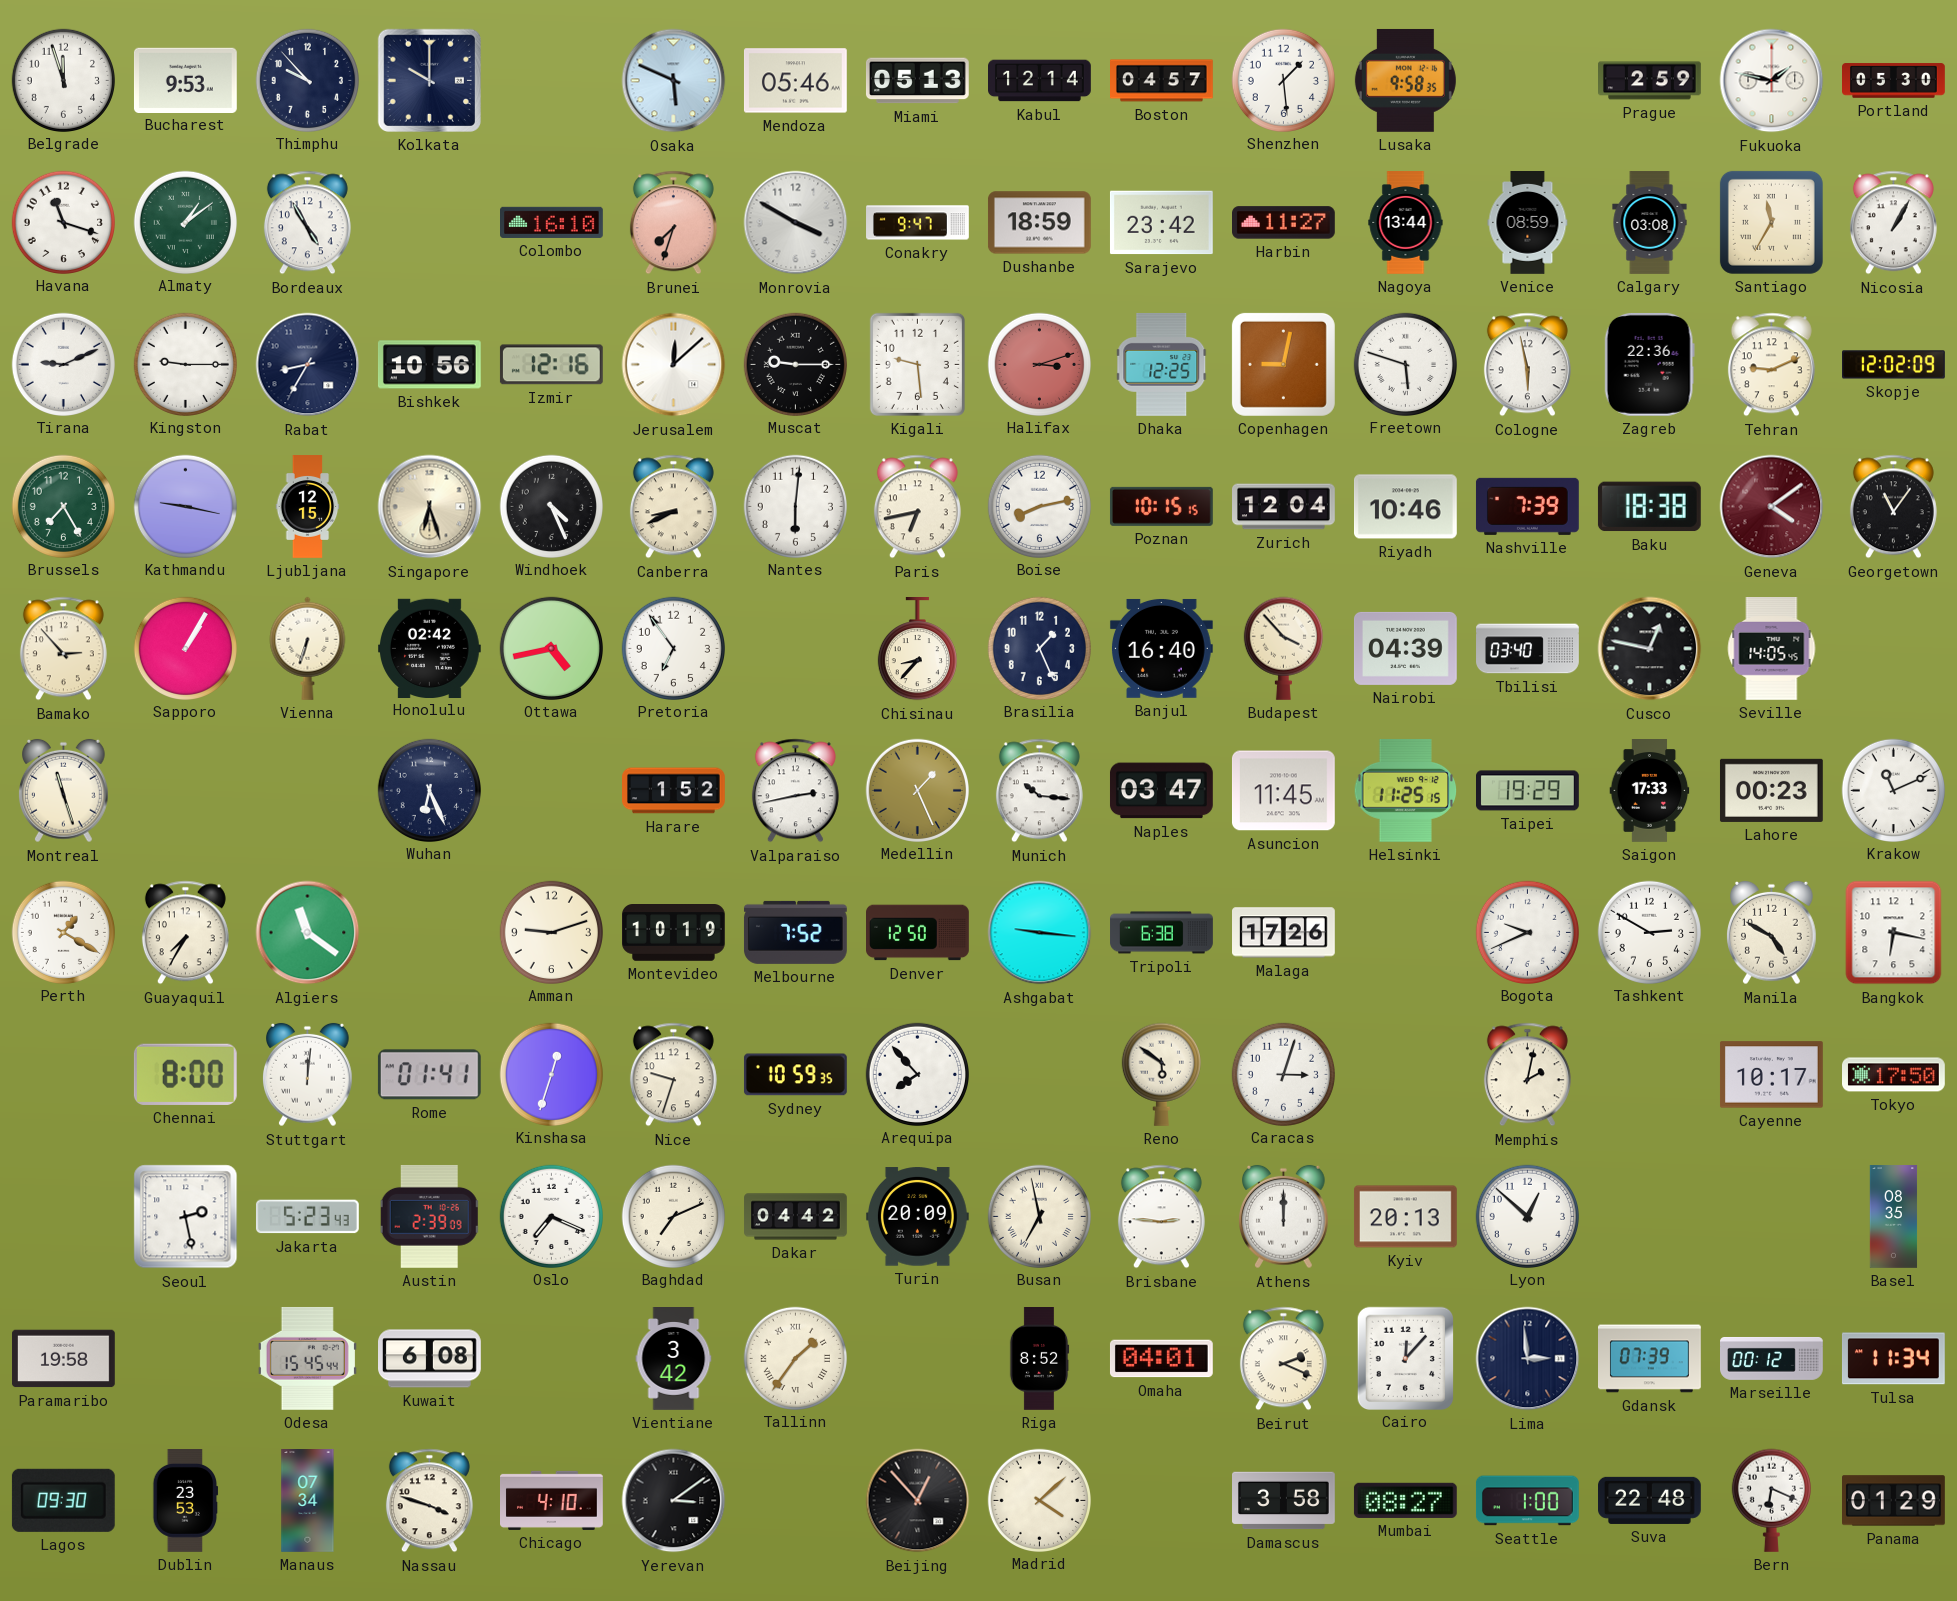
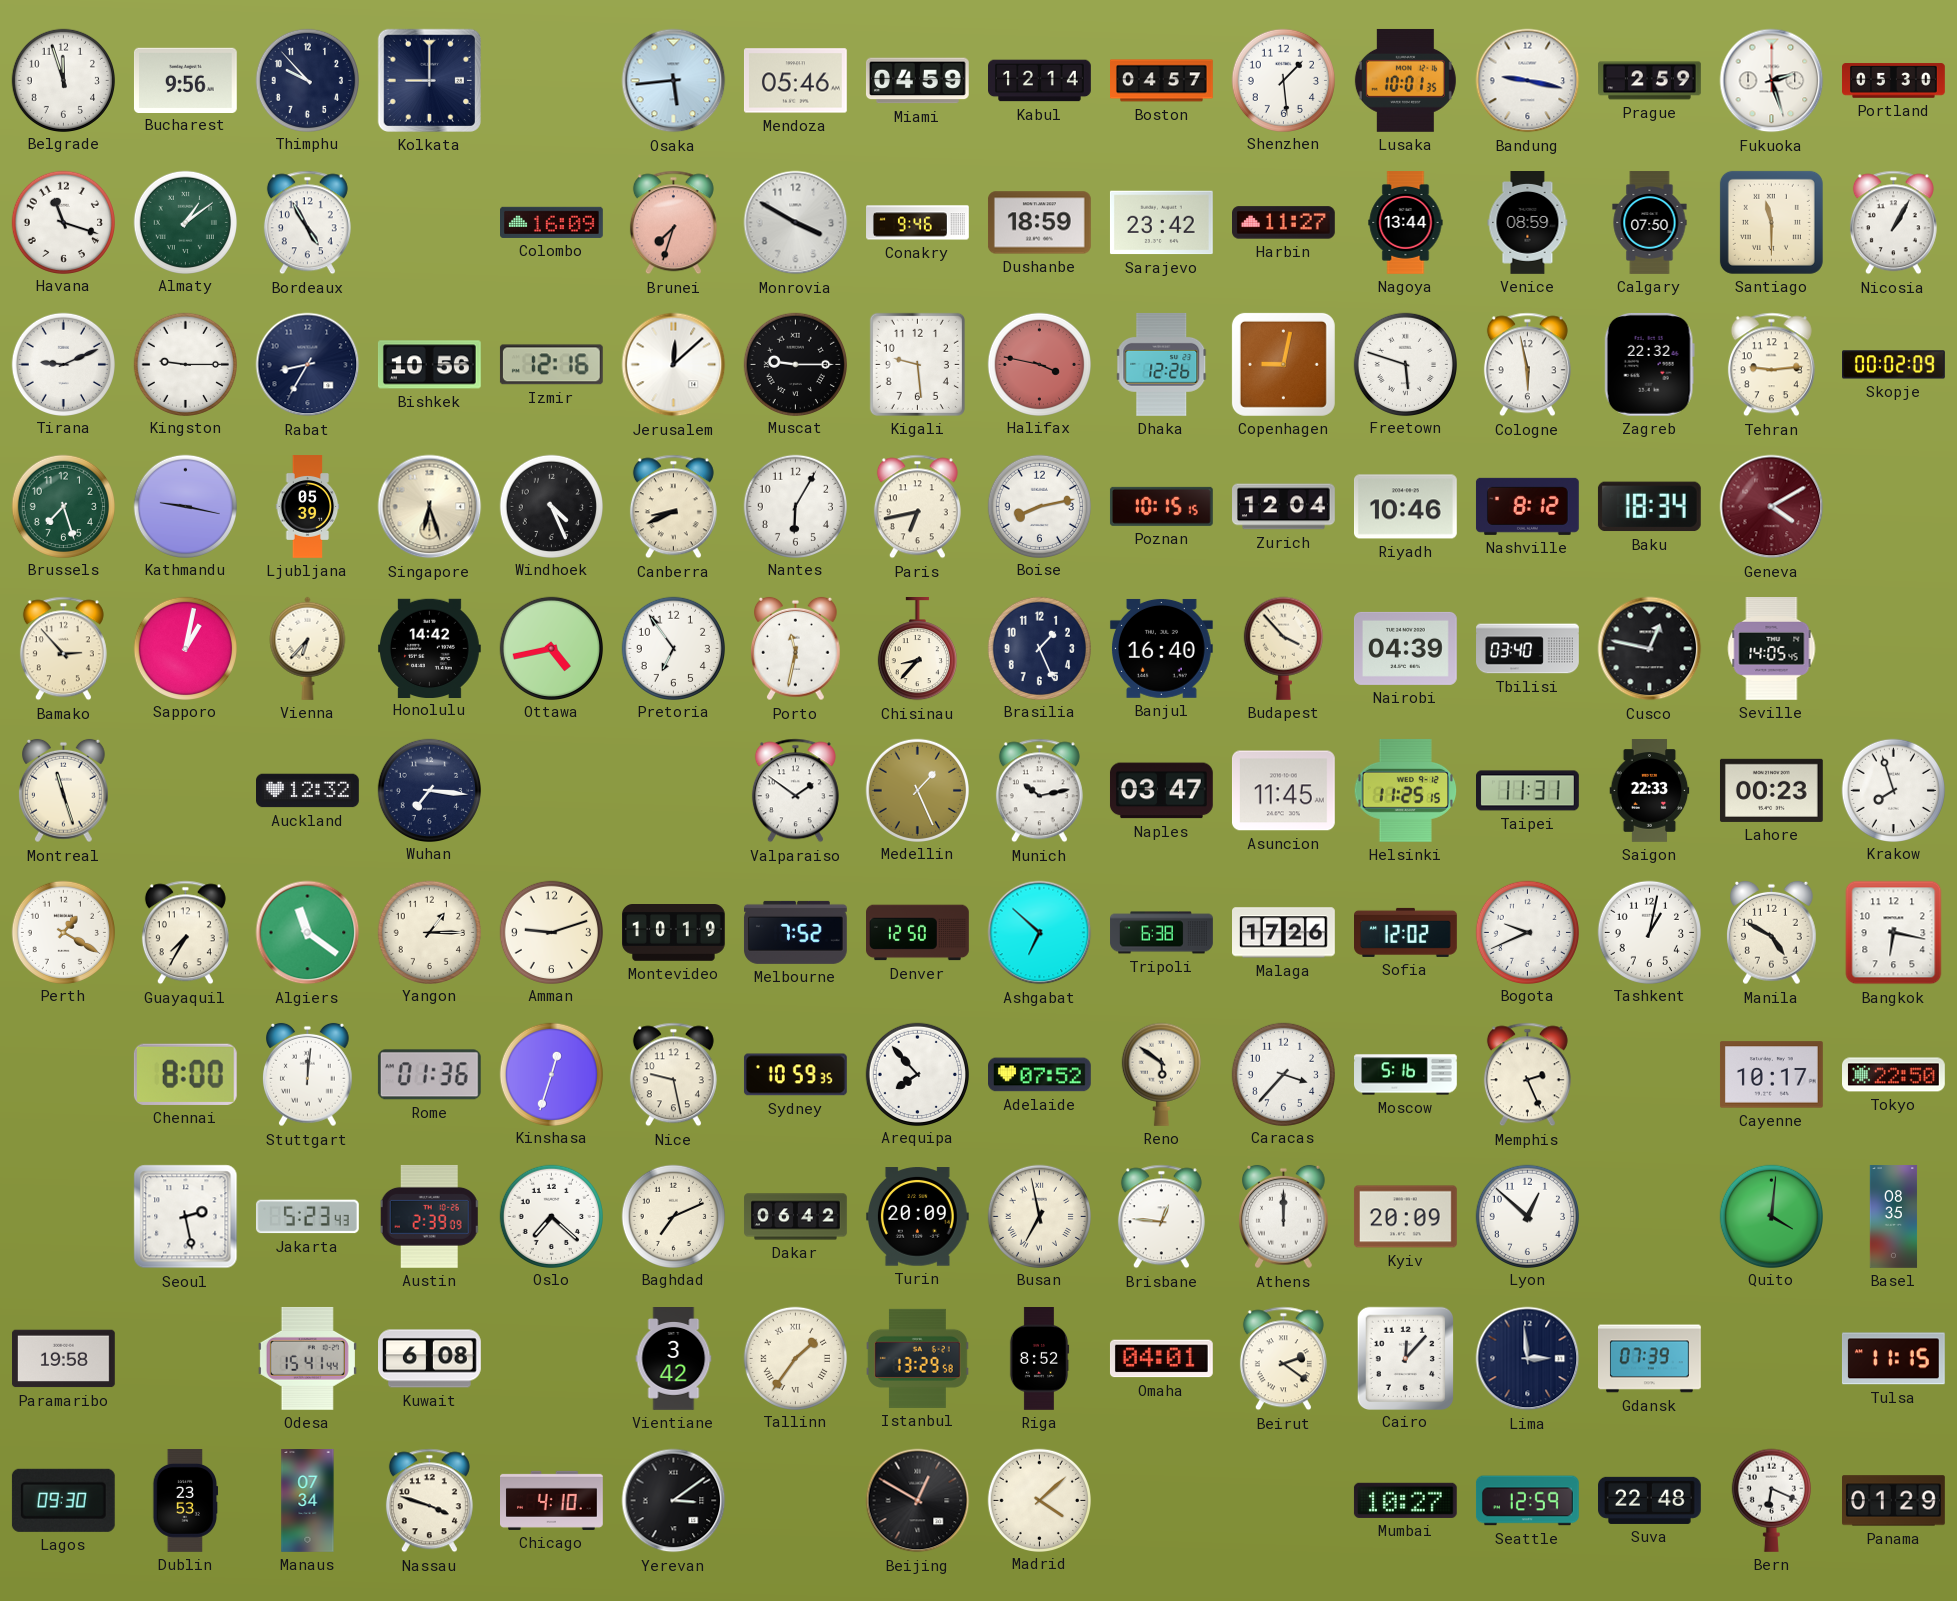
Bucharest: 9:53 -> 9:56
Kolkata: 10:00 -> 9:00
Osaka: 5:49 -> 5:44
Miami: 05:13 -> 04:59
Lusaka: 9:58 -> 10:01
Bandung: none -> 9:17
Fukuoka: 1:47 -> 2:27
Colombo: 16:10 -> 16:09
Conakry: 9:47 -> 9:46
Calgary: 03:08 -> 07:50
Santiago: 11:35 -> 11:30
Halifax: 3:12 -> 3:47
Dhaka: 12:25 -> 12:26
Zagreb: 22:36 -> 22:32
Tehran: 9:11 -> 9:14
Skopje: 12:02 -> 00:02
Brussels: 7:25 -> 7:27
Ljubljana: 12:15 -> 05:39
Nantes: 6:01 -> 6:05
Nashville: 7:39 -> 8:12
Baku: 18:38 -> 18:34
Geneva: 4:09 -> 4:10
Georgetown: 11:06 -> none
Sapporo: 1:05 -> 1:02
Vienna: 6:33 -> 6:37
Honolulu: 02:42 -> 14:42
Porto: none -> 11:32
Auckland: none -> 12:32
Wuhan: 6:26 -> 7:16
Harare: 1:52 -> none
Valparaiso: 2:43 -> 1:51
Munich: 10:16 -> 10:13
Taipei: 19:29 -> 11:31
Saigon: 17:33 -> 22:33
Krakow: 11:11 -> 7:57
Yangon: none -> 1:15
Ashgabat: 9:16 -> 6:52
Sofia: none -> 12:02
Tashkent: 2:50 -> 1:02
Rome: 01:41 -> 01:36
Nice: 9:33 -> 9:28
Adelaide: none -> 07:52
Caracas: 3:03 -> 3:37
Moscow: none -> 5:16
Memphis: 2:02 -> 2:26
Tokyo: 17:50 -> 22:50
Oslo: 7:19 -> 7:22
Dakar: 04:42 -> 06:42
Brisbane: 2:46 -> 12:46
Kyiv: 20:13 -> 20:09
Quito: none -> 4:01
Odesa: 15:45 -> 15:41
Istanbul: none -> 13:29
Beirut: 2:19 -> 2:21
Marseille: 00:12 -> none
Tulsa: 11:34 -> 11:15
Beijing: 12:53 -> 12:50
Damascus: 3:58 -> none
Mumbai: 08:27 -> 10:27
Seattle: 1:00 -> 12:59
